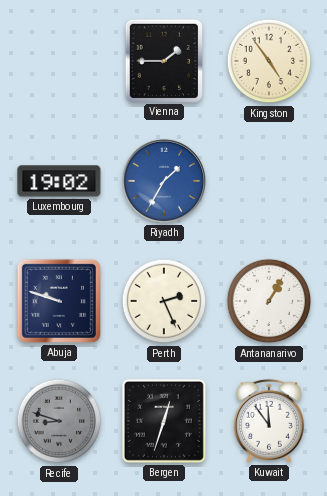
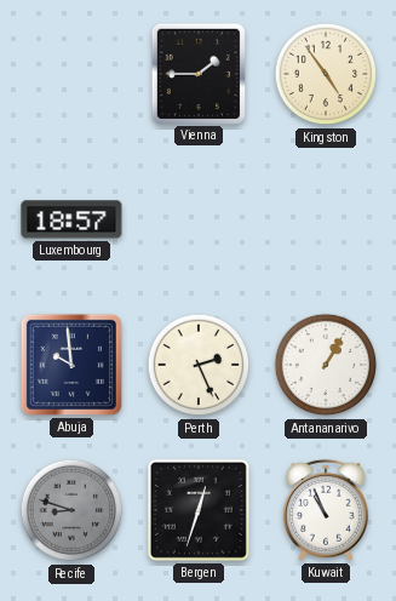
Luxembourg: 19:02 -> 18:57
Riyadh: 1:35 -> none
Abuja: 9:48 -> 9:59
Kuwait: 11:54 -> 10:56
